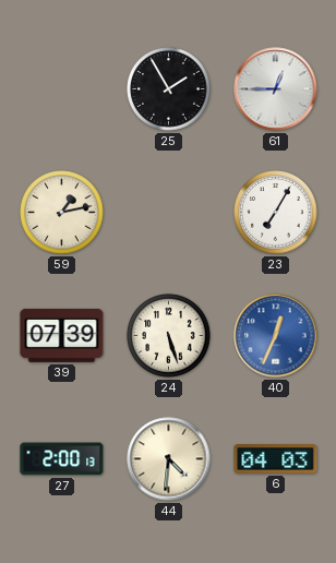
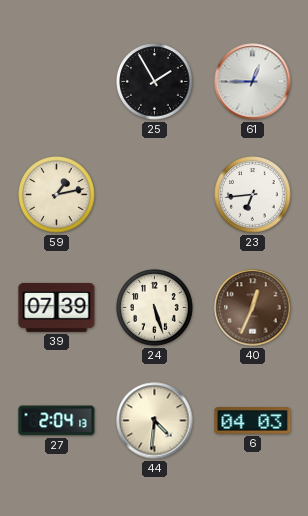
23: 7:05 -> 6:44
40 dial: blue -> brown
27: 2:00 -> 2:04
